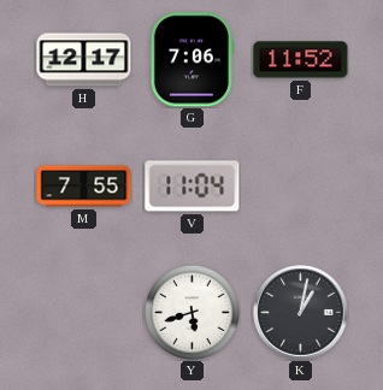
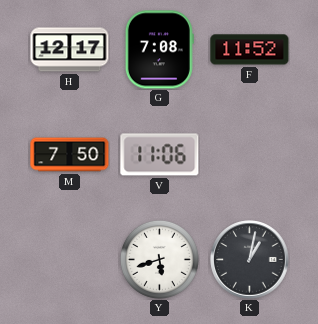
G: 7:06 -> 7:08
M: 7:55 -> 7:50
V: 11:04 -> 11:06
